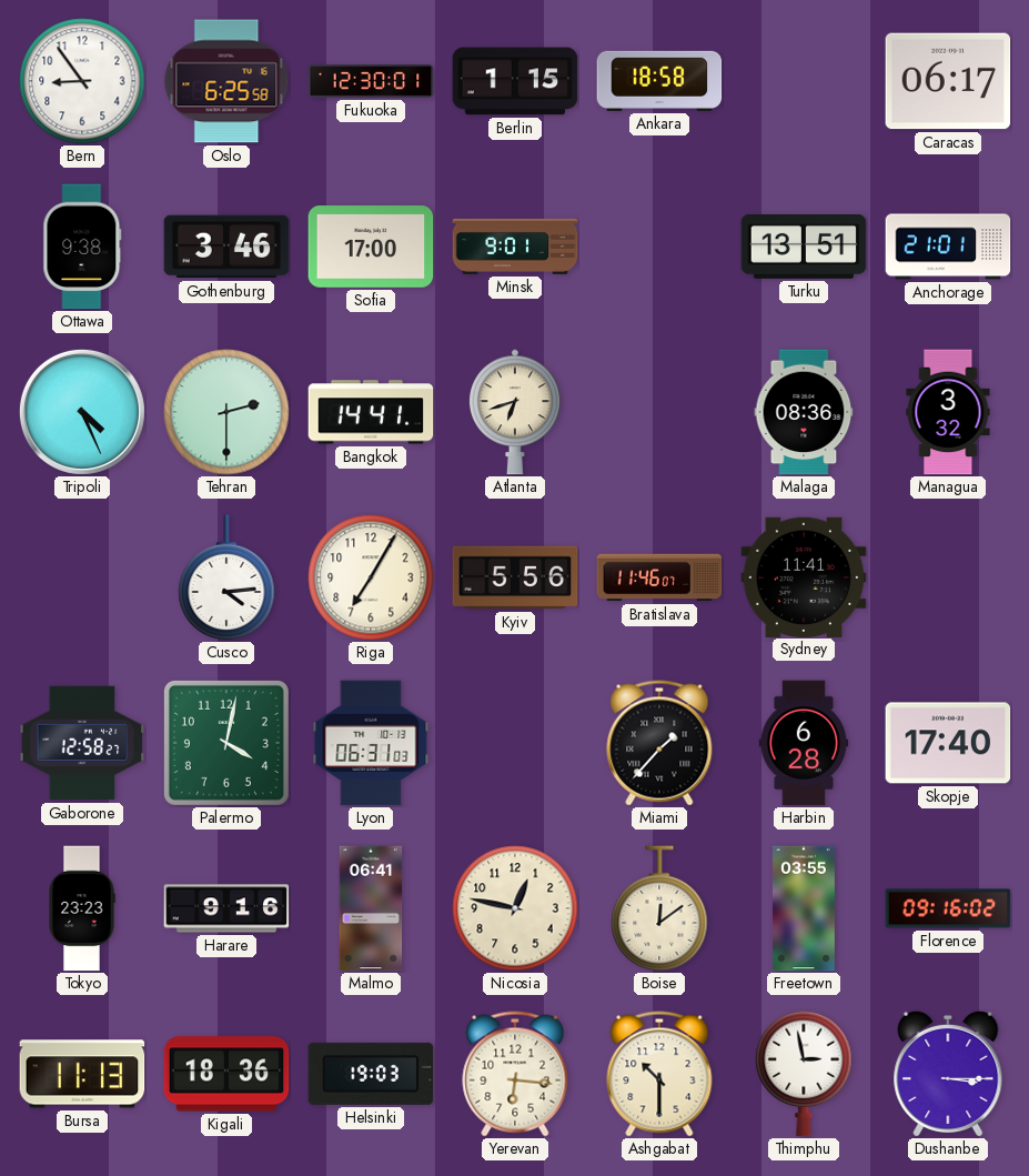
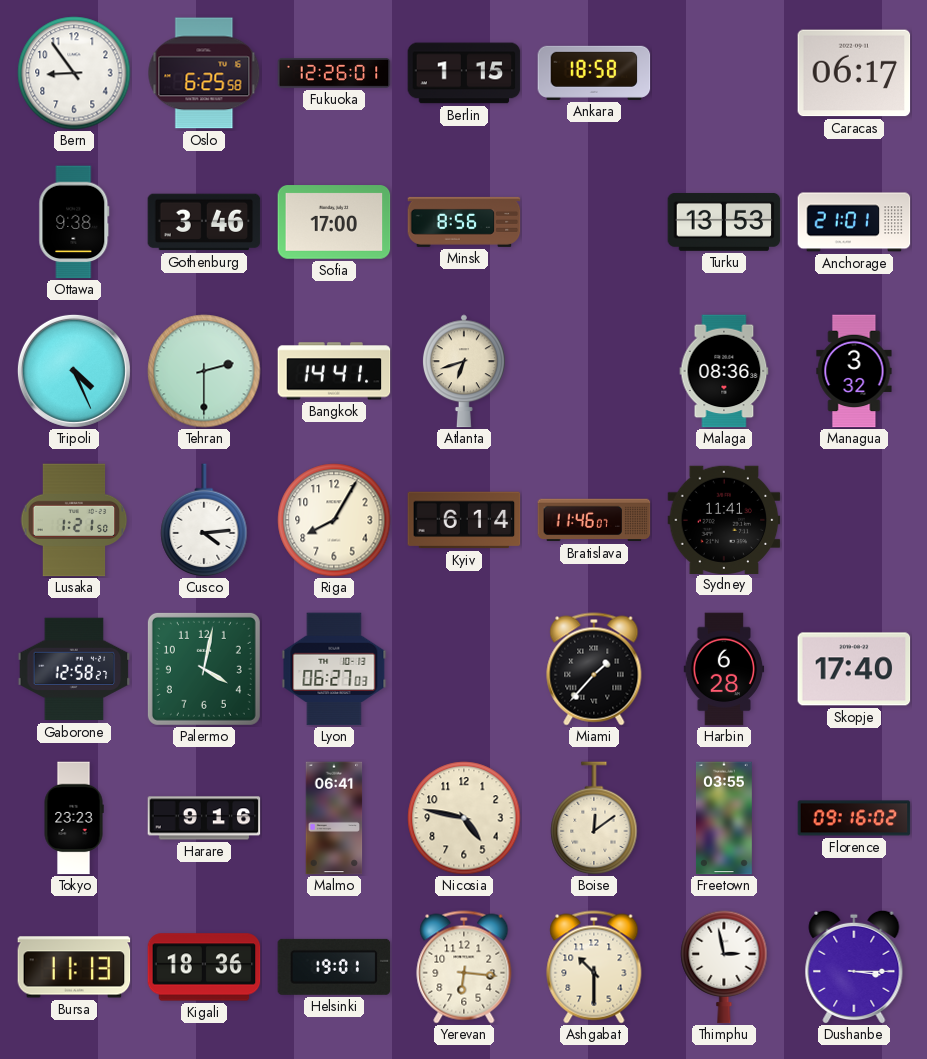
Fukuoka: 12:30 -> 12:26
Minsk: 9:01 -> 8:56
Turku: 13:51 -> 13:53
Lusaka: none -> 1:21
Riga: 7:05 -> 8:05
Kyiv: 5:56 -> 6:14
Lyon: 06:31 -> 06:27
Nicosia: 12:47 -> 4:47
Helsinki: 19:03 -> 19:01
